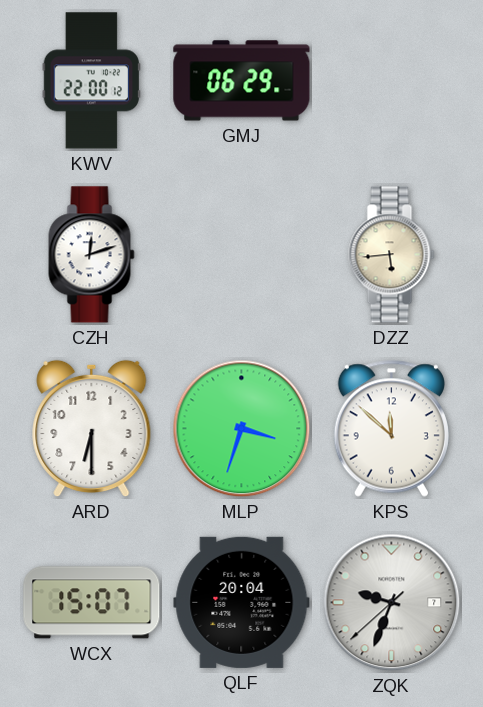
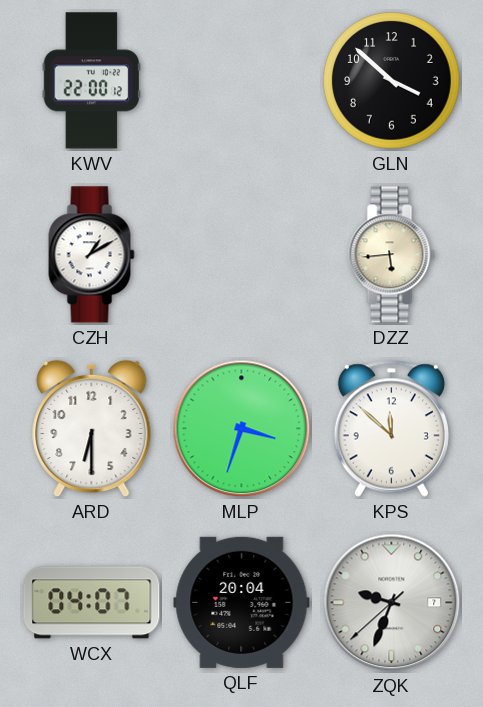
GMJ: 06:29 -> none
GLN: none -> 3:52
CZH: 12:12 -> 1:10
WCX: 15:07 -> 04:07
